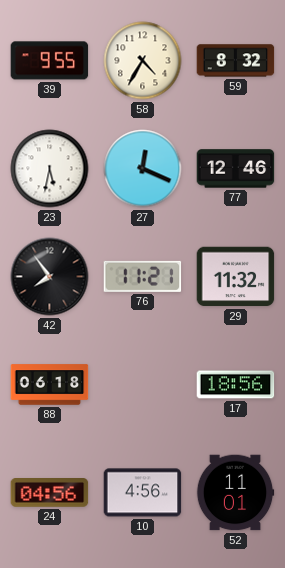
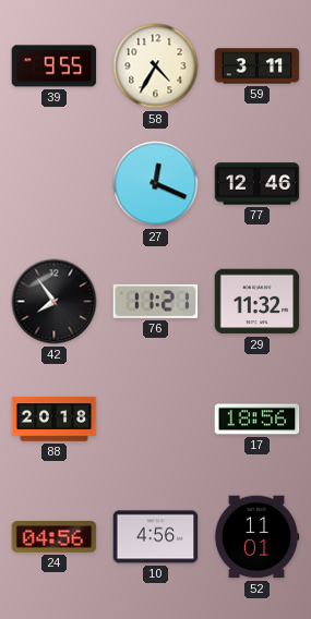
59: 8:32 -> 3:11
23: 5:32 -> none
88: 06:18 -> 20:18
